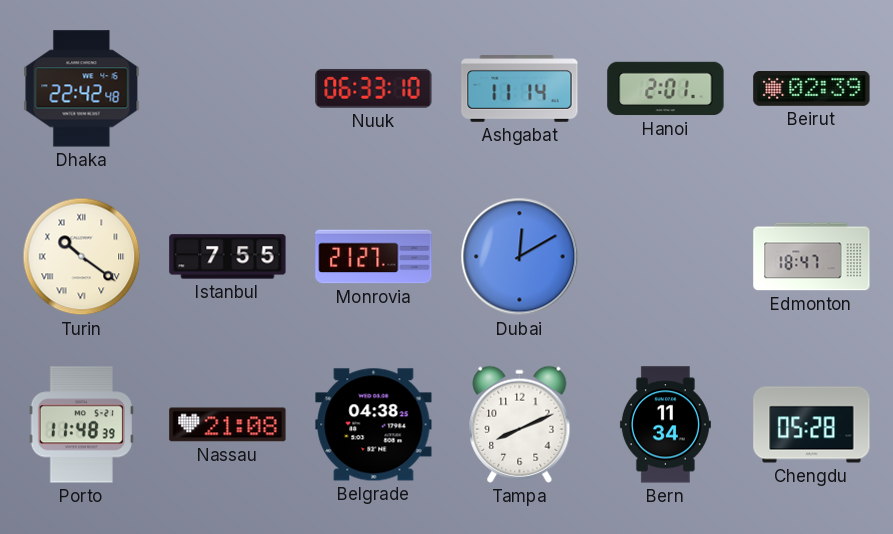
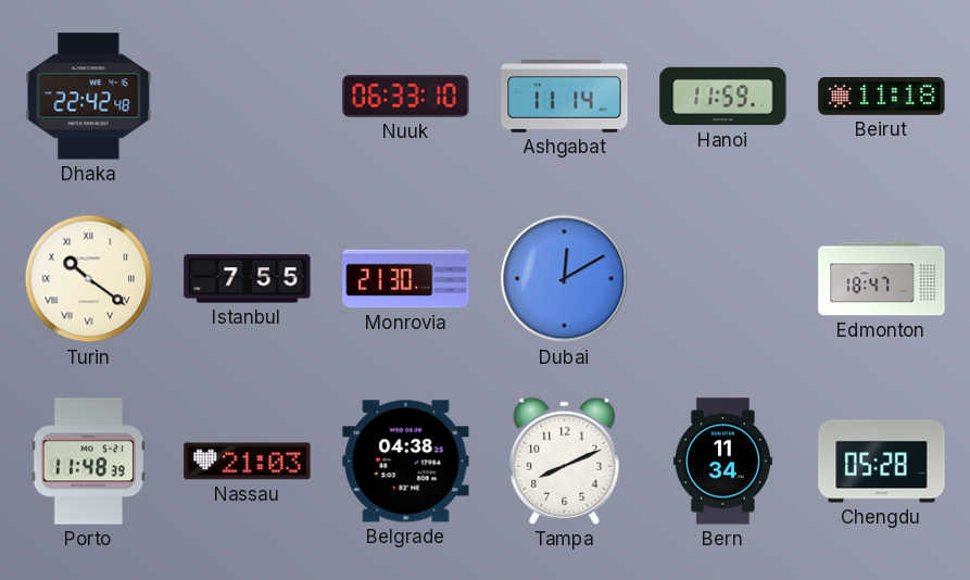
Hanoi: 2:01 -> 11:59
Beirut: 02:39 -> 11:18
Monrovia: 21:27 -> 21:30
Nassau: 21:08 -> 21:03
